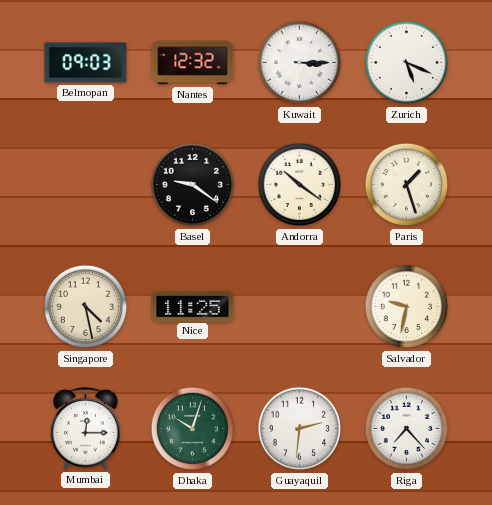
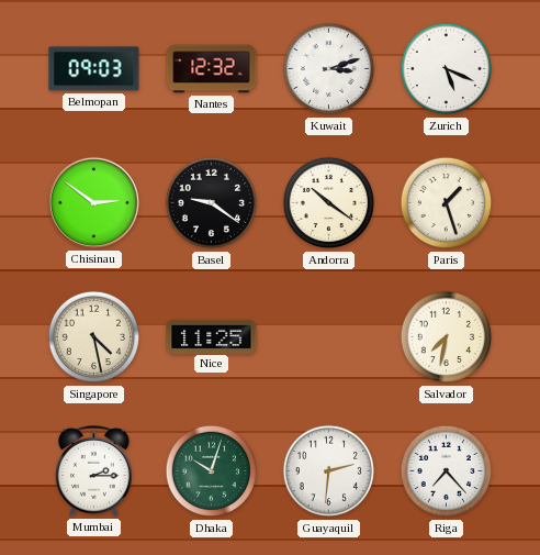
Kuwait: 3:15 -> 3:12
Chisinau: none -> 2:51
Salvador: 9:32 -> 7:32
Mumbai: 12:15 -> 2:15
